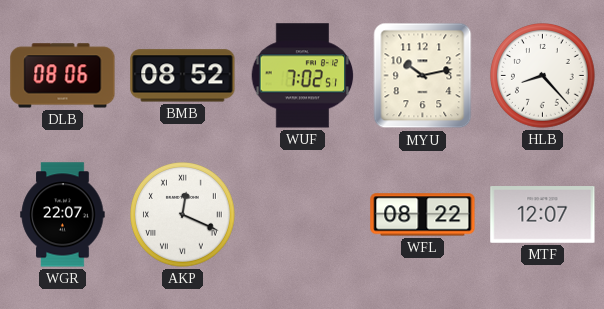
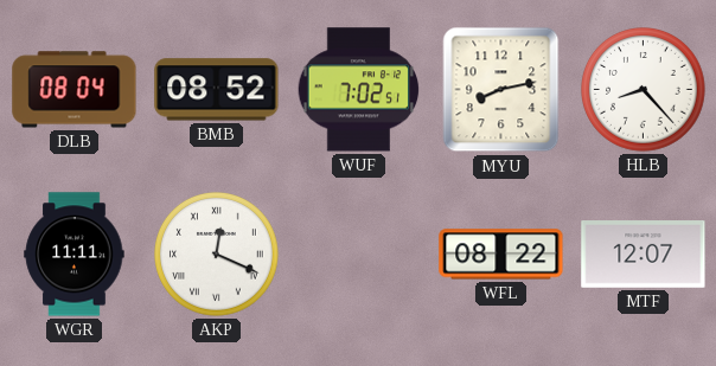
DLB: 08:06 -> 08:04
MYU: 10:13 -> 8:13
WGR: 22:07 -> 11:11
